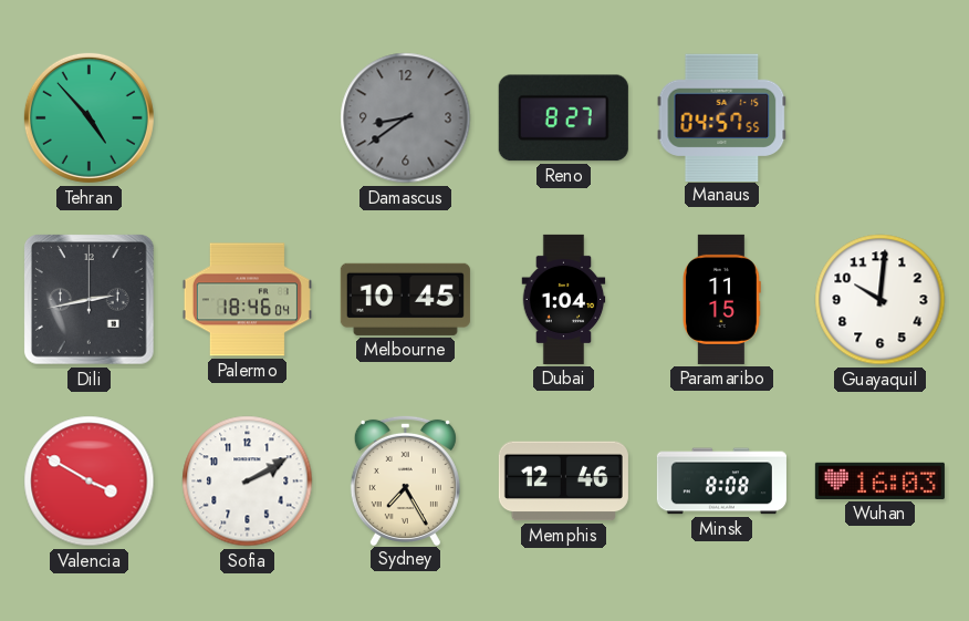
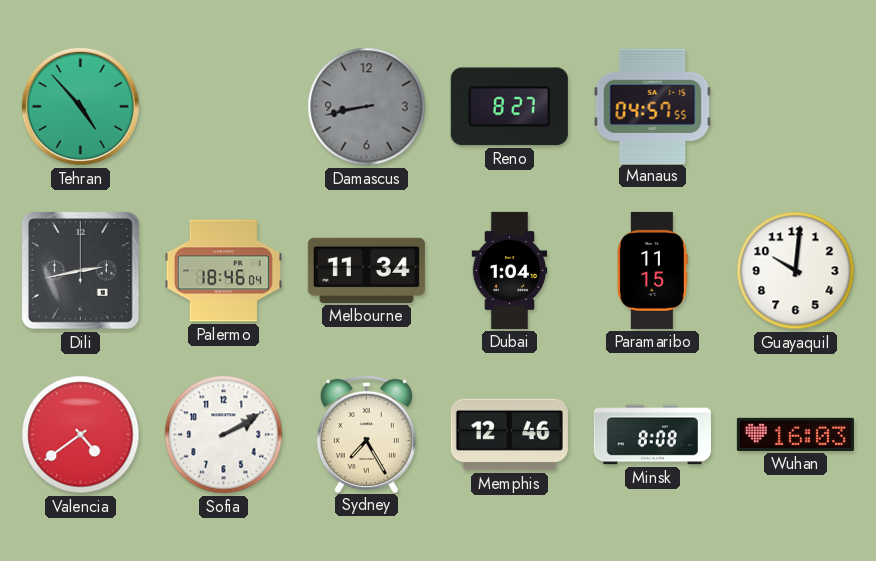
Damascus: 8:39 -> 8:43
Melbourne: 10:45 -> 11:34
Valencia: 3:50 -> 4:39
